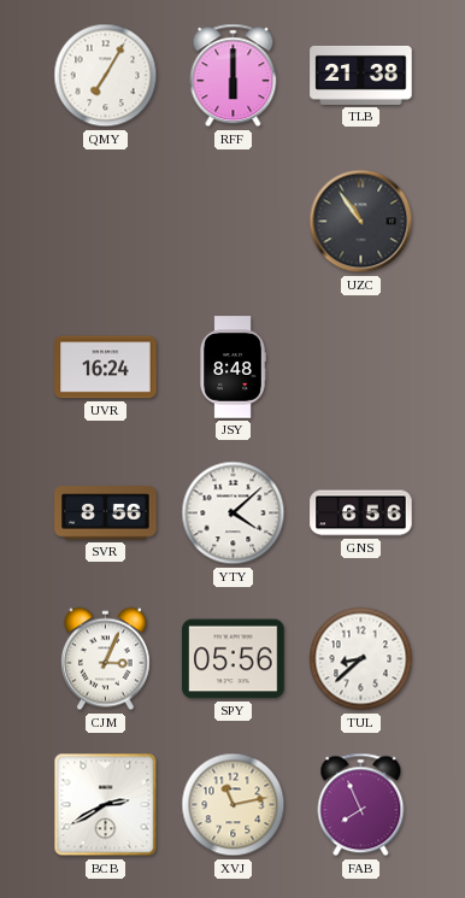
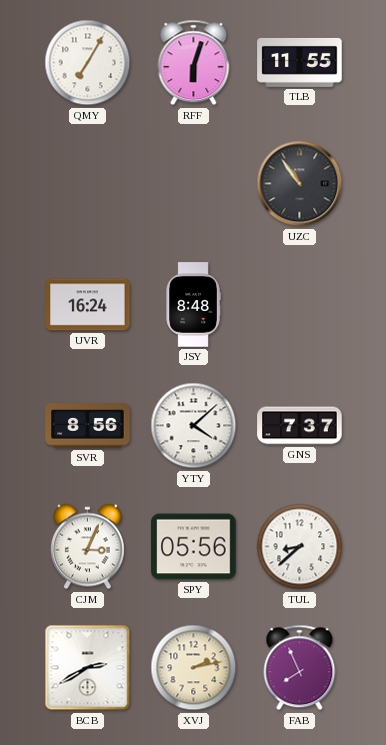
RFF: 6:00 -> 6:03
TLB: 21:38 -> 11:55
GNS: 6:56 -> 7:37
XVJ: 11:13 -> 2:13
